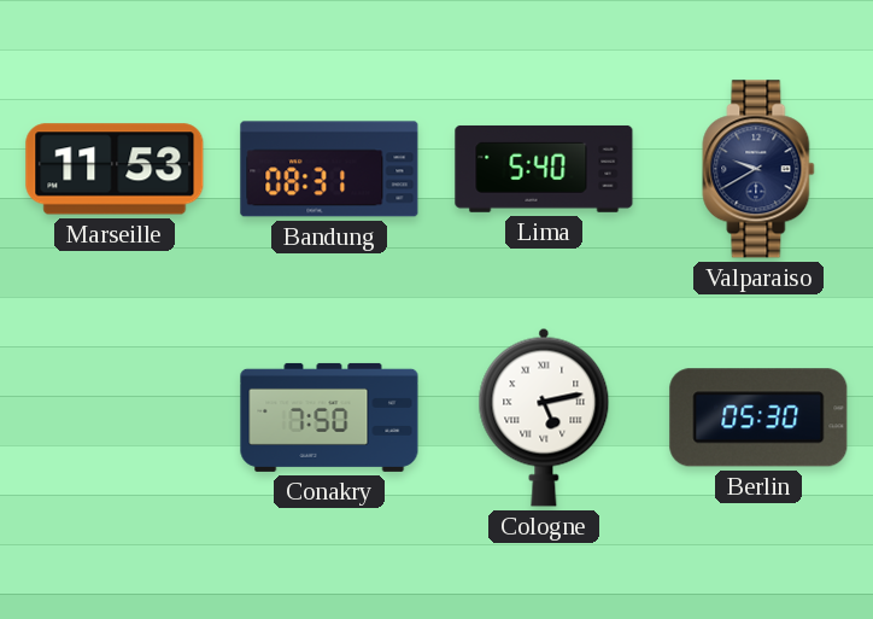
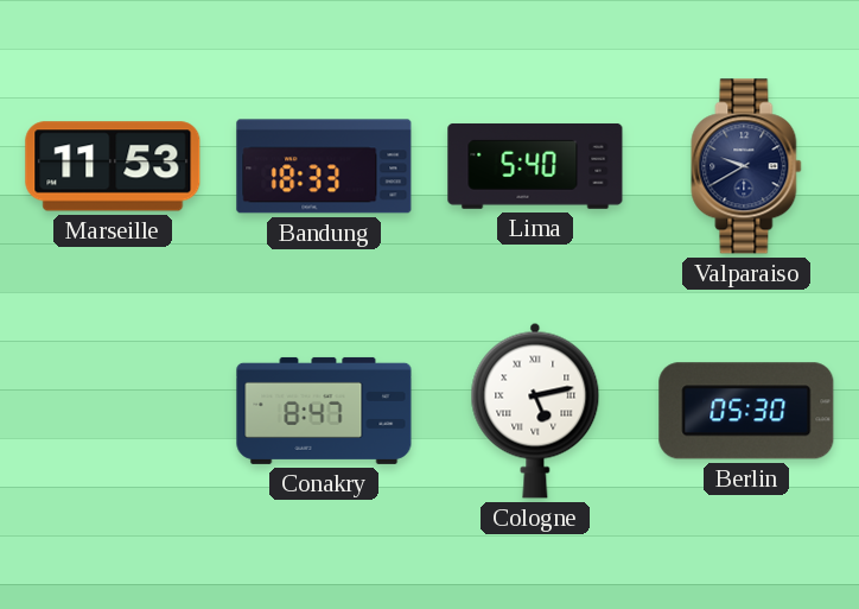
Bandung: 08:31 -> 18:33
Conakry: 7:50 -> 8:47
